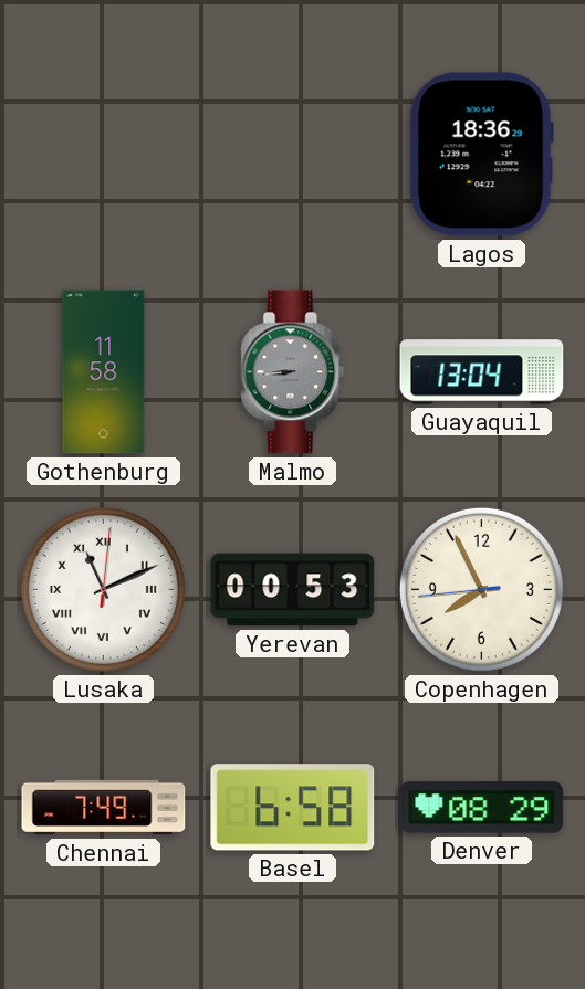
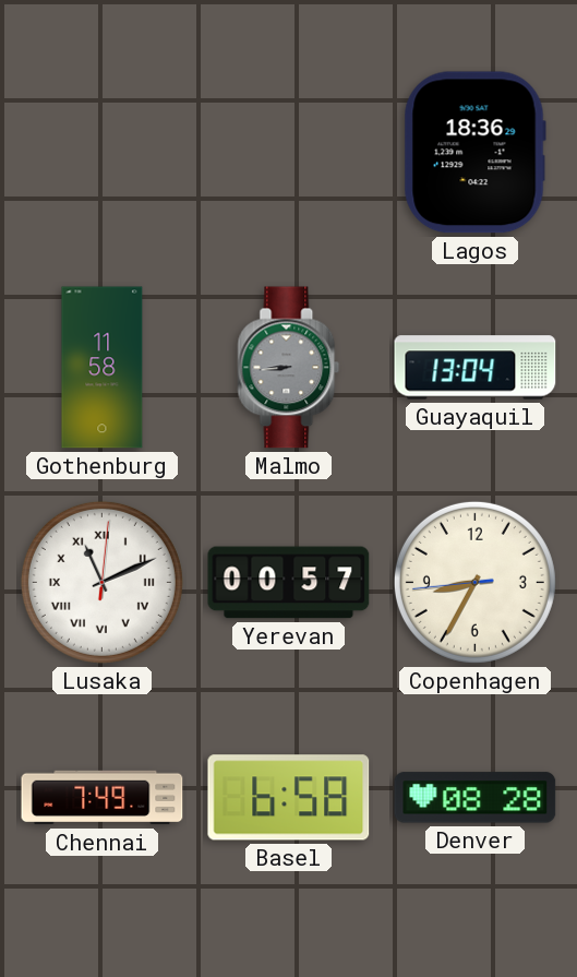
Yerevan: 00:53 -> 00:57
Copenhagen: 7:55 -> 8:34
Denver: 08:29 -> 08:28
